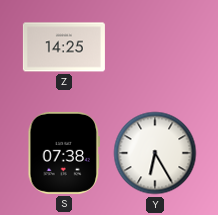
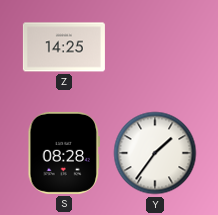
S: 07:38 -> 08:28
Y: 6:25 -> 1:36
